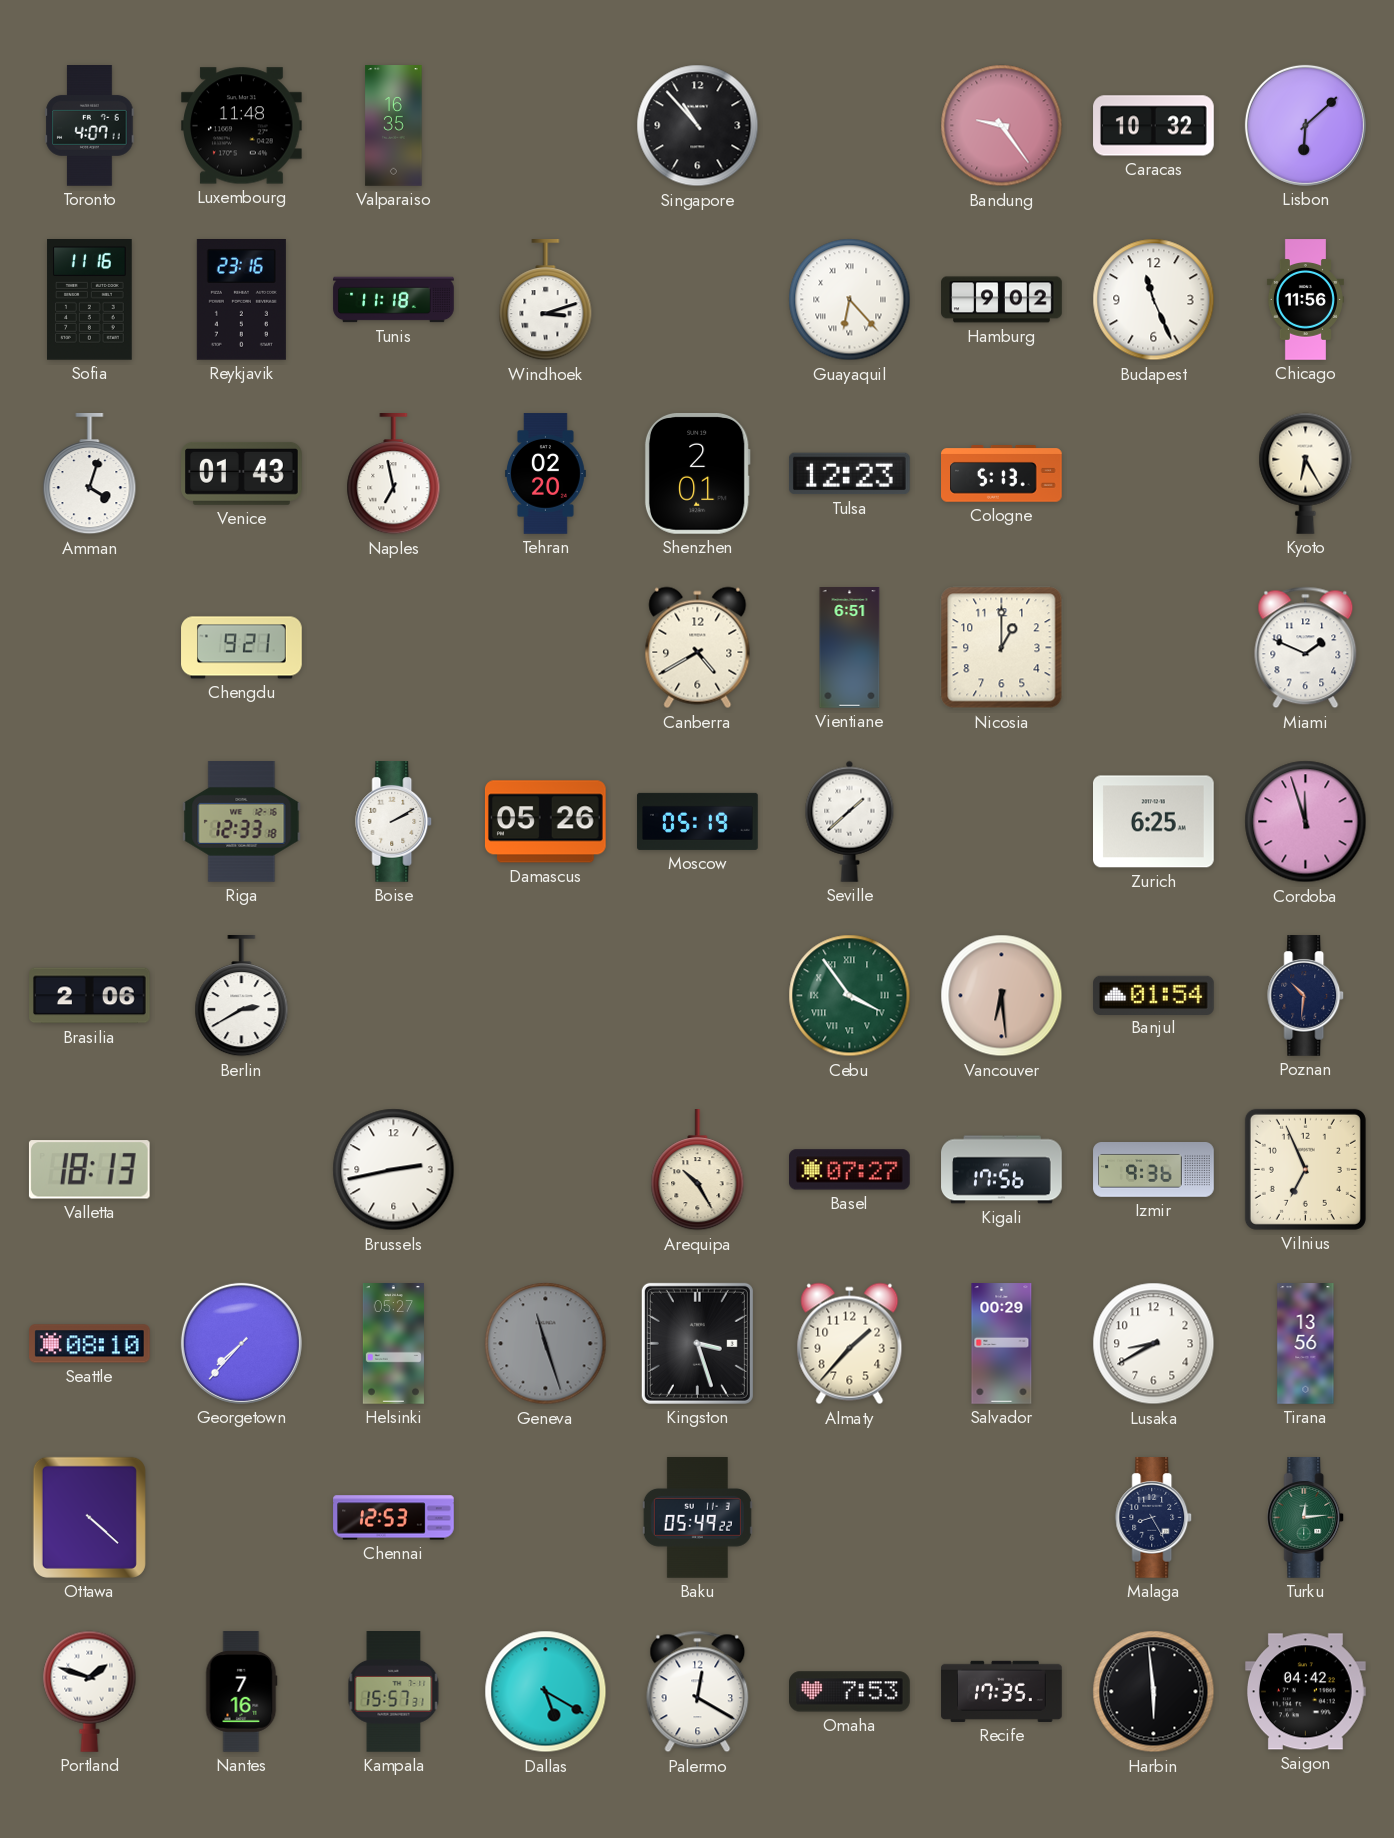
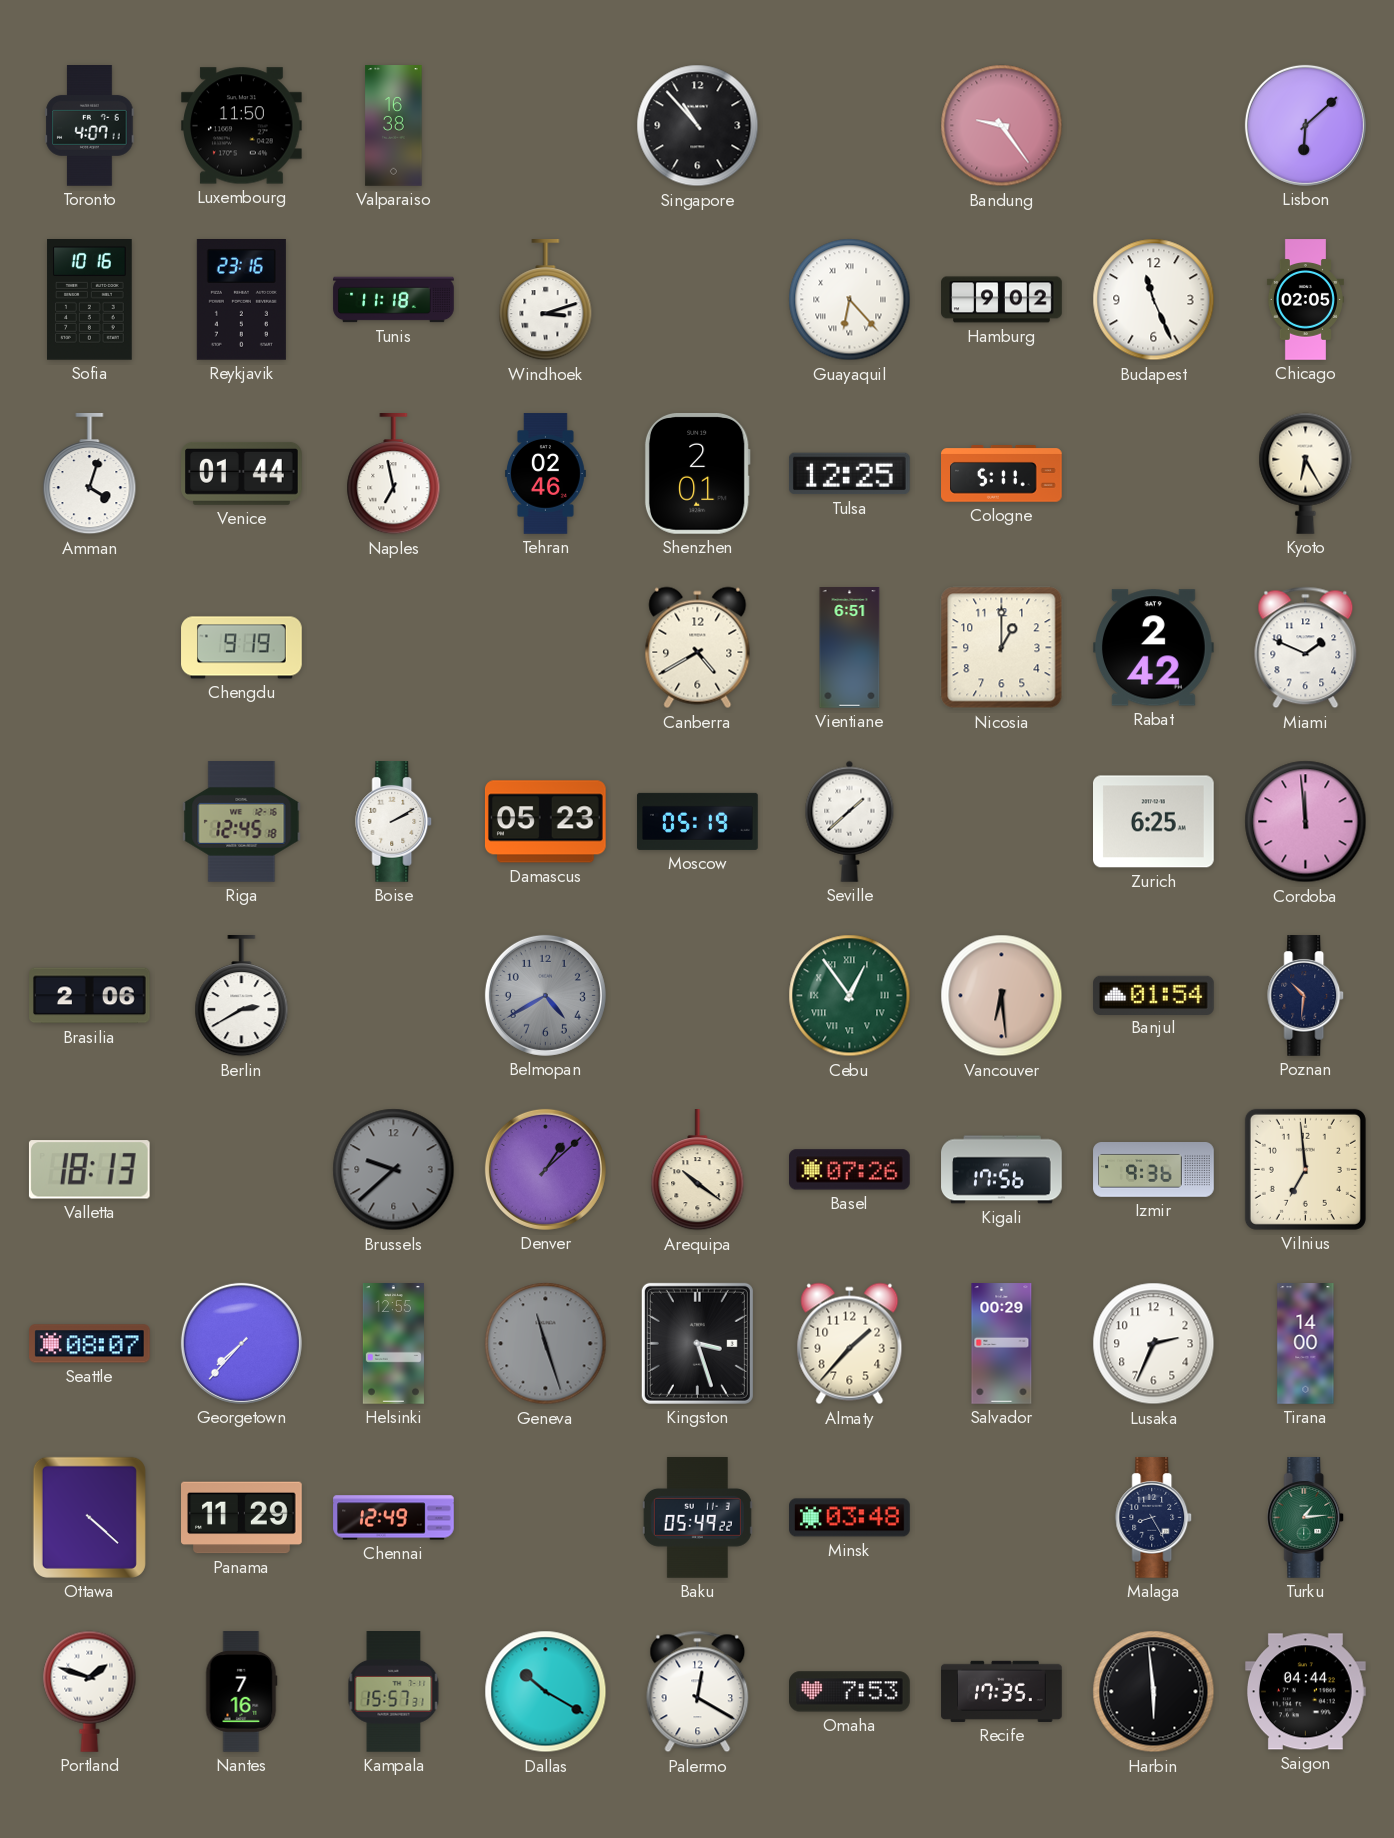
Luxembourg: 11:48 -> 11:50
Valparaiso: 16:35 -> 16:38
Caracas: 10:32 -> none
Sofia: 11:16 -> 10:16
Chicago: 11:56 -> 02:05
Venice: 01:43 -> 01:44
Tehran: 02:20 -> 02:46
Tulsa: 12:23 -> 12:25
Cologne: 5:13 -> 5:11
Chengdu: 9:21 -> 9:19
Rabat: none -> 2:42
Riga: 12:33 -> 12:45
Damascus: 05:26 -> 05:23
Cordoba: 11:57 -> 11:59
Belmopan: none -> 4:40
Cebu: 3:54 -> 12:54
Brussels: 2:43 -> 9:38
Brussels dial: white -> grey
Denver: none -> 1:08
Arequipa: 10:25 -> 10:21
Basel: 07:27 -> 07:26
Vilnius: 6:56 -> 6:59
Seattle: 08:10 -> 08:07
Helsinki: 05:27 -> 12:55
Lusaka: 8:40 -> 2:34
Tirana: 13:56 -> 14:00
Panama: none -> 11:29
Chennai: 12:53 -> 12:49
Minsk: none -> 03:48
Turku: 12:14 -> 1:14
Dallas: 5:20 -> 10:20
Saigon: 04:42 -> 04:44
